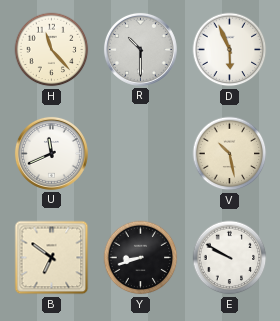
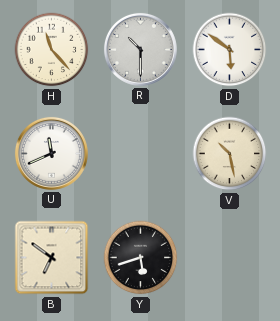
D: 5:56 -> 5:51
Y: 8:42 -> 5:42
E: 9:50 -> none
